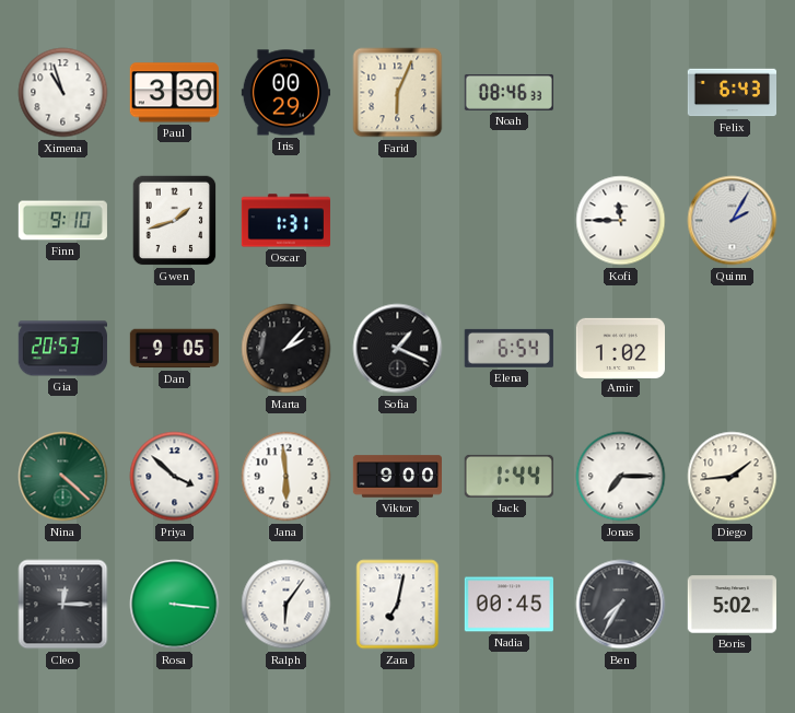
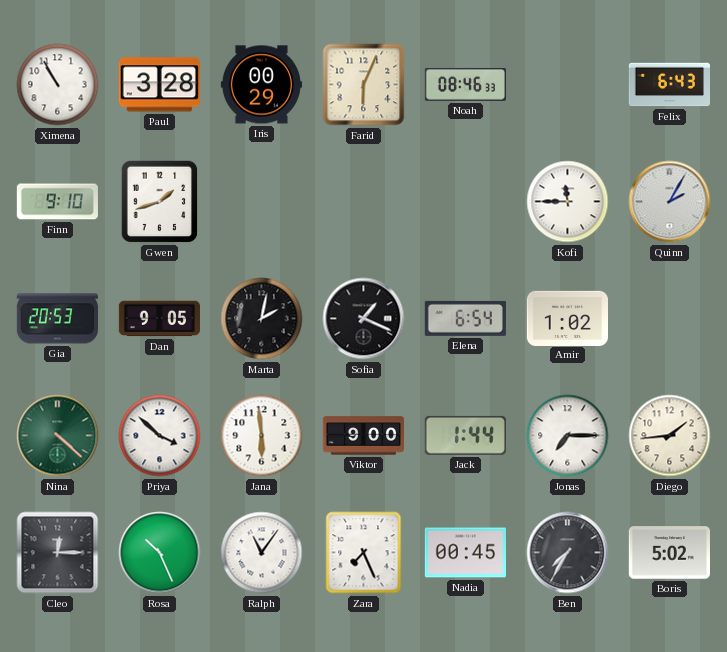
Ximena: 10:57 -> 10:55
Paul: 3:30 -> 3:28
Oscar: 1:31 -> none
Marta: 2:07 -> 2:02
Rosa: 3:16 -> 10:26
Ralph: 6:06 -> 11:06
Zara: 7:02 -> 7:26
